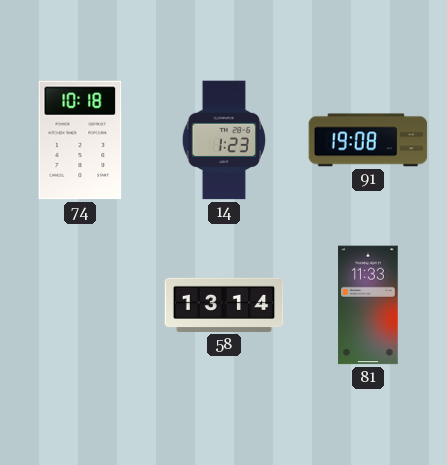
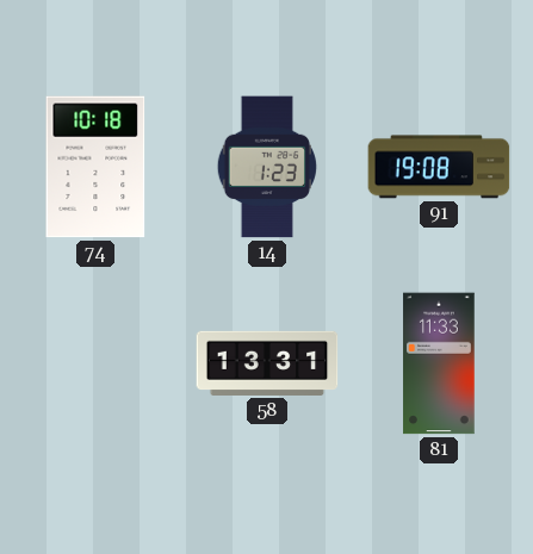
58: 13:14 -> 13:31
